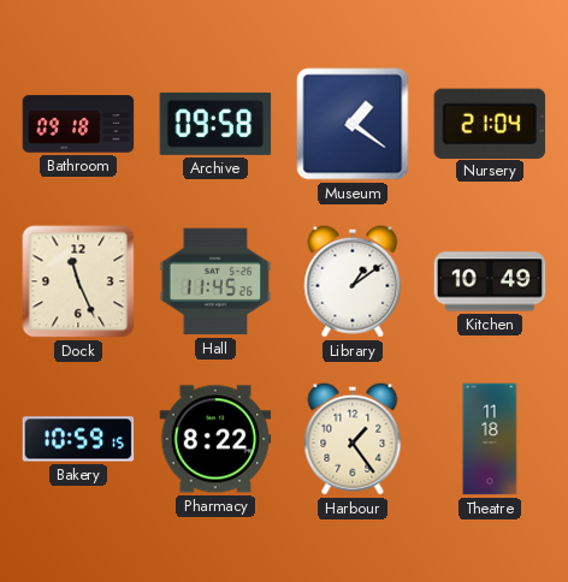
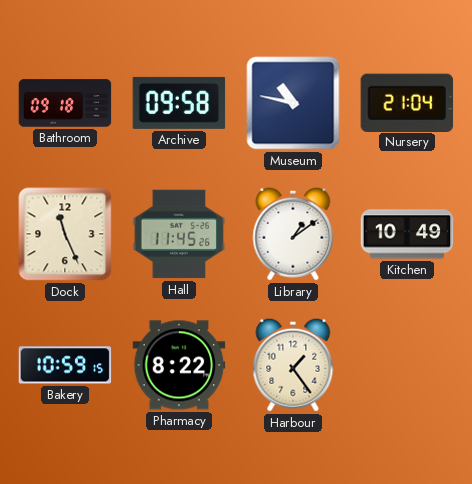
Museum: 1:21 -> 10:47
Theatre: 11:18 -> none
